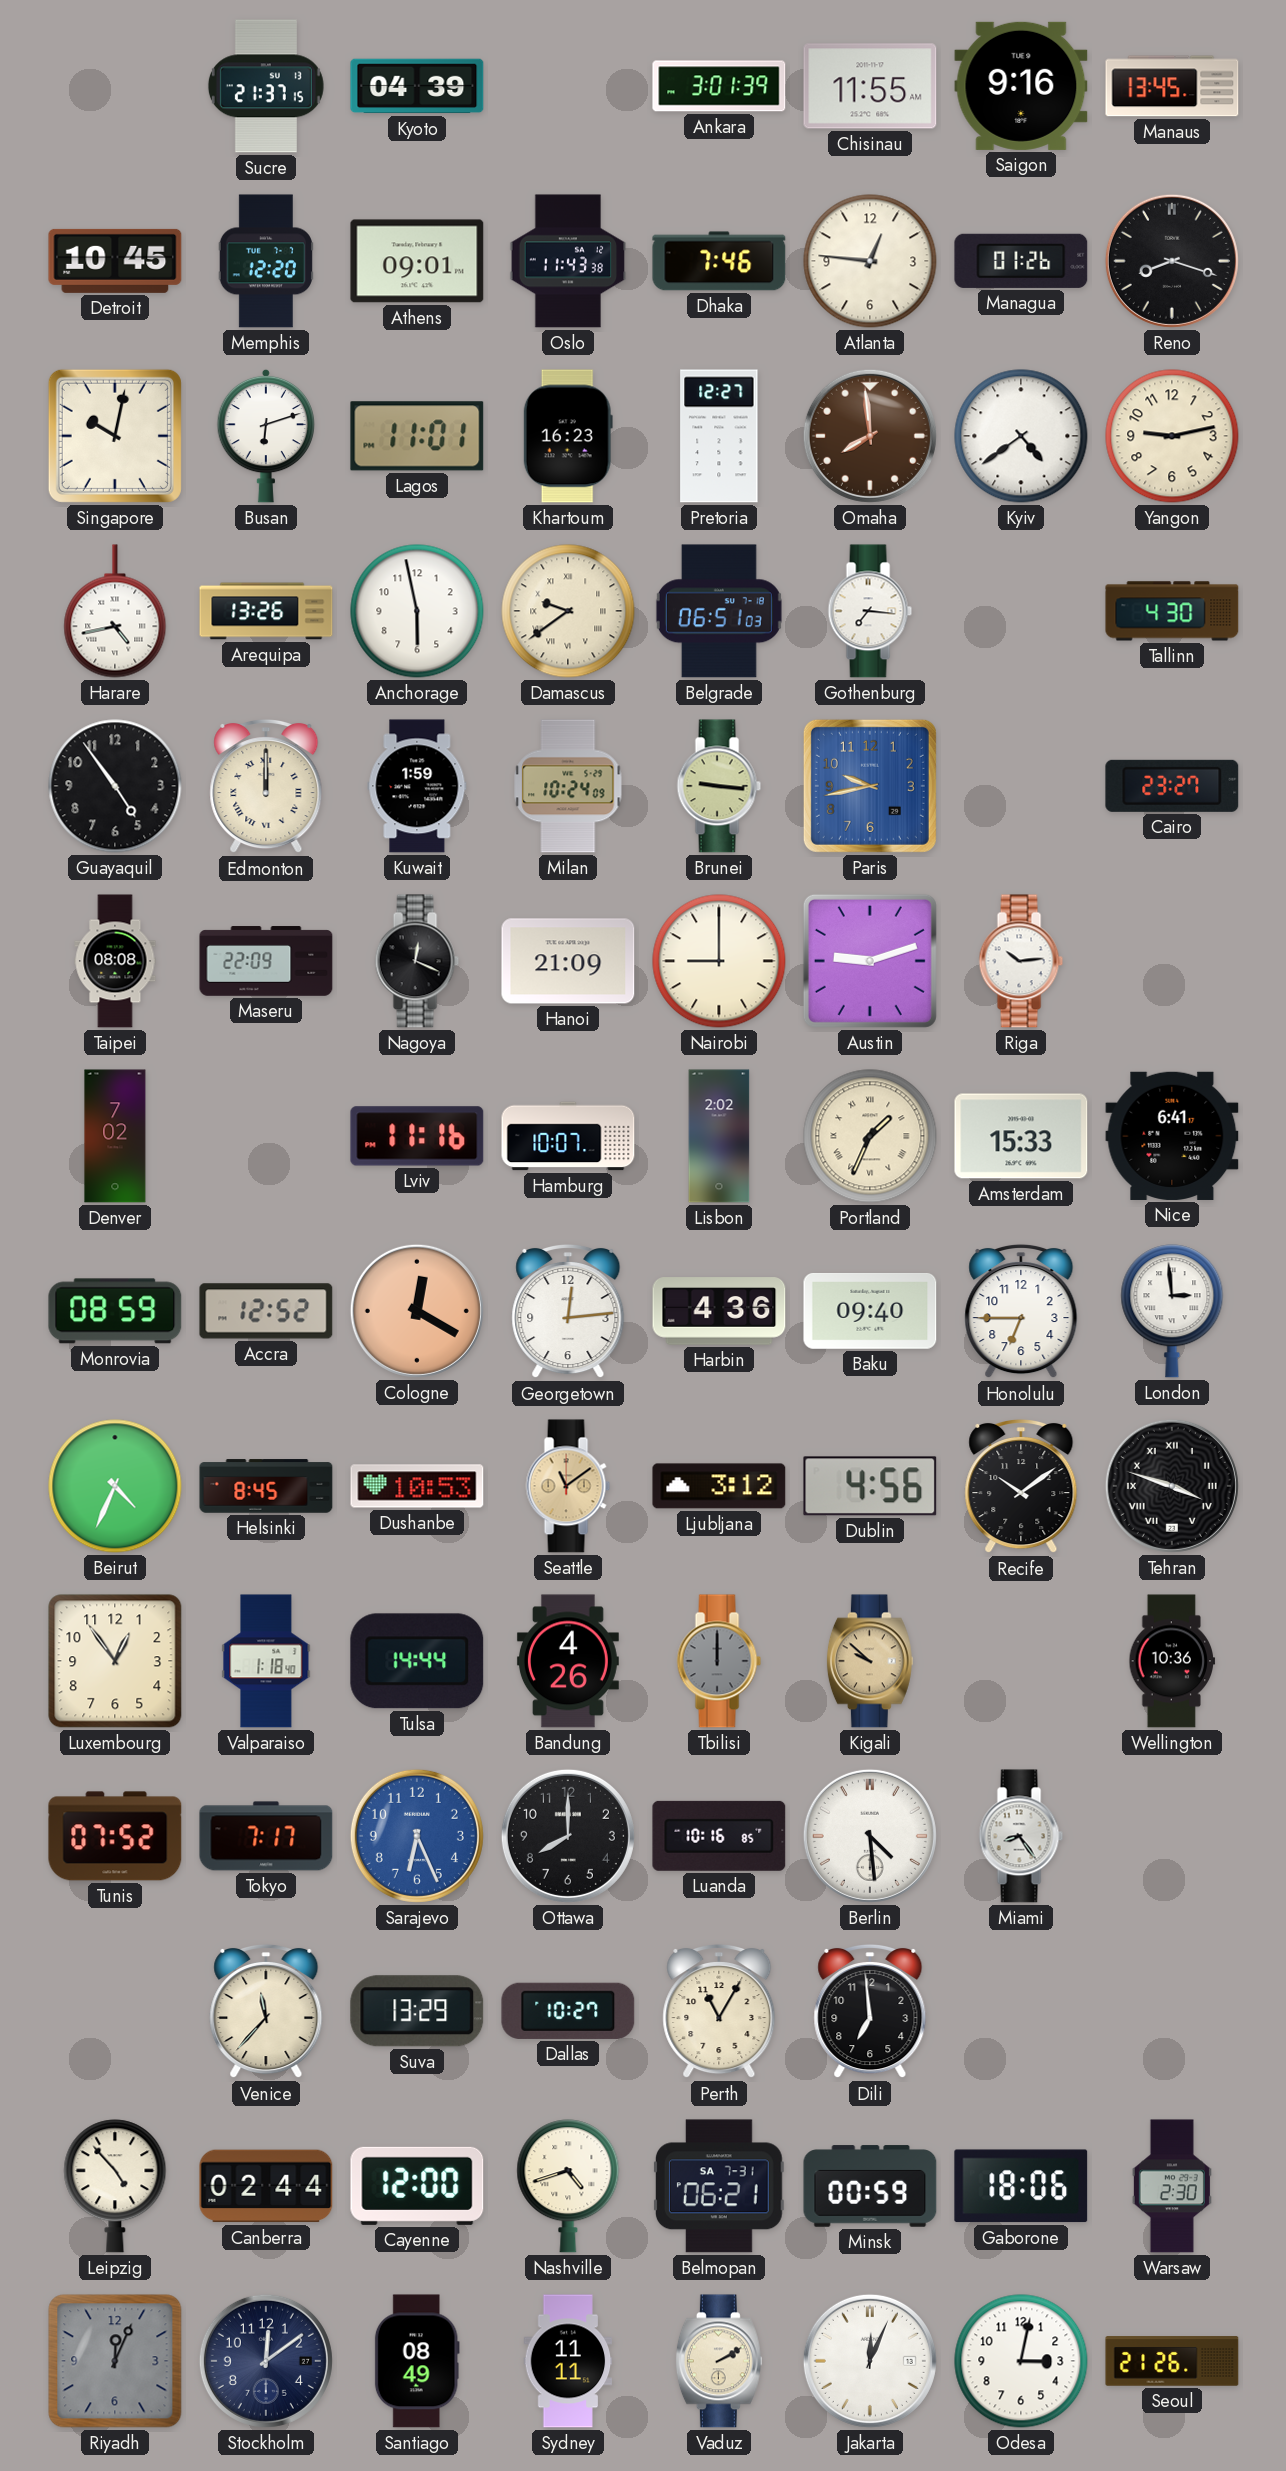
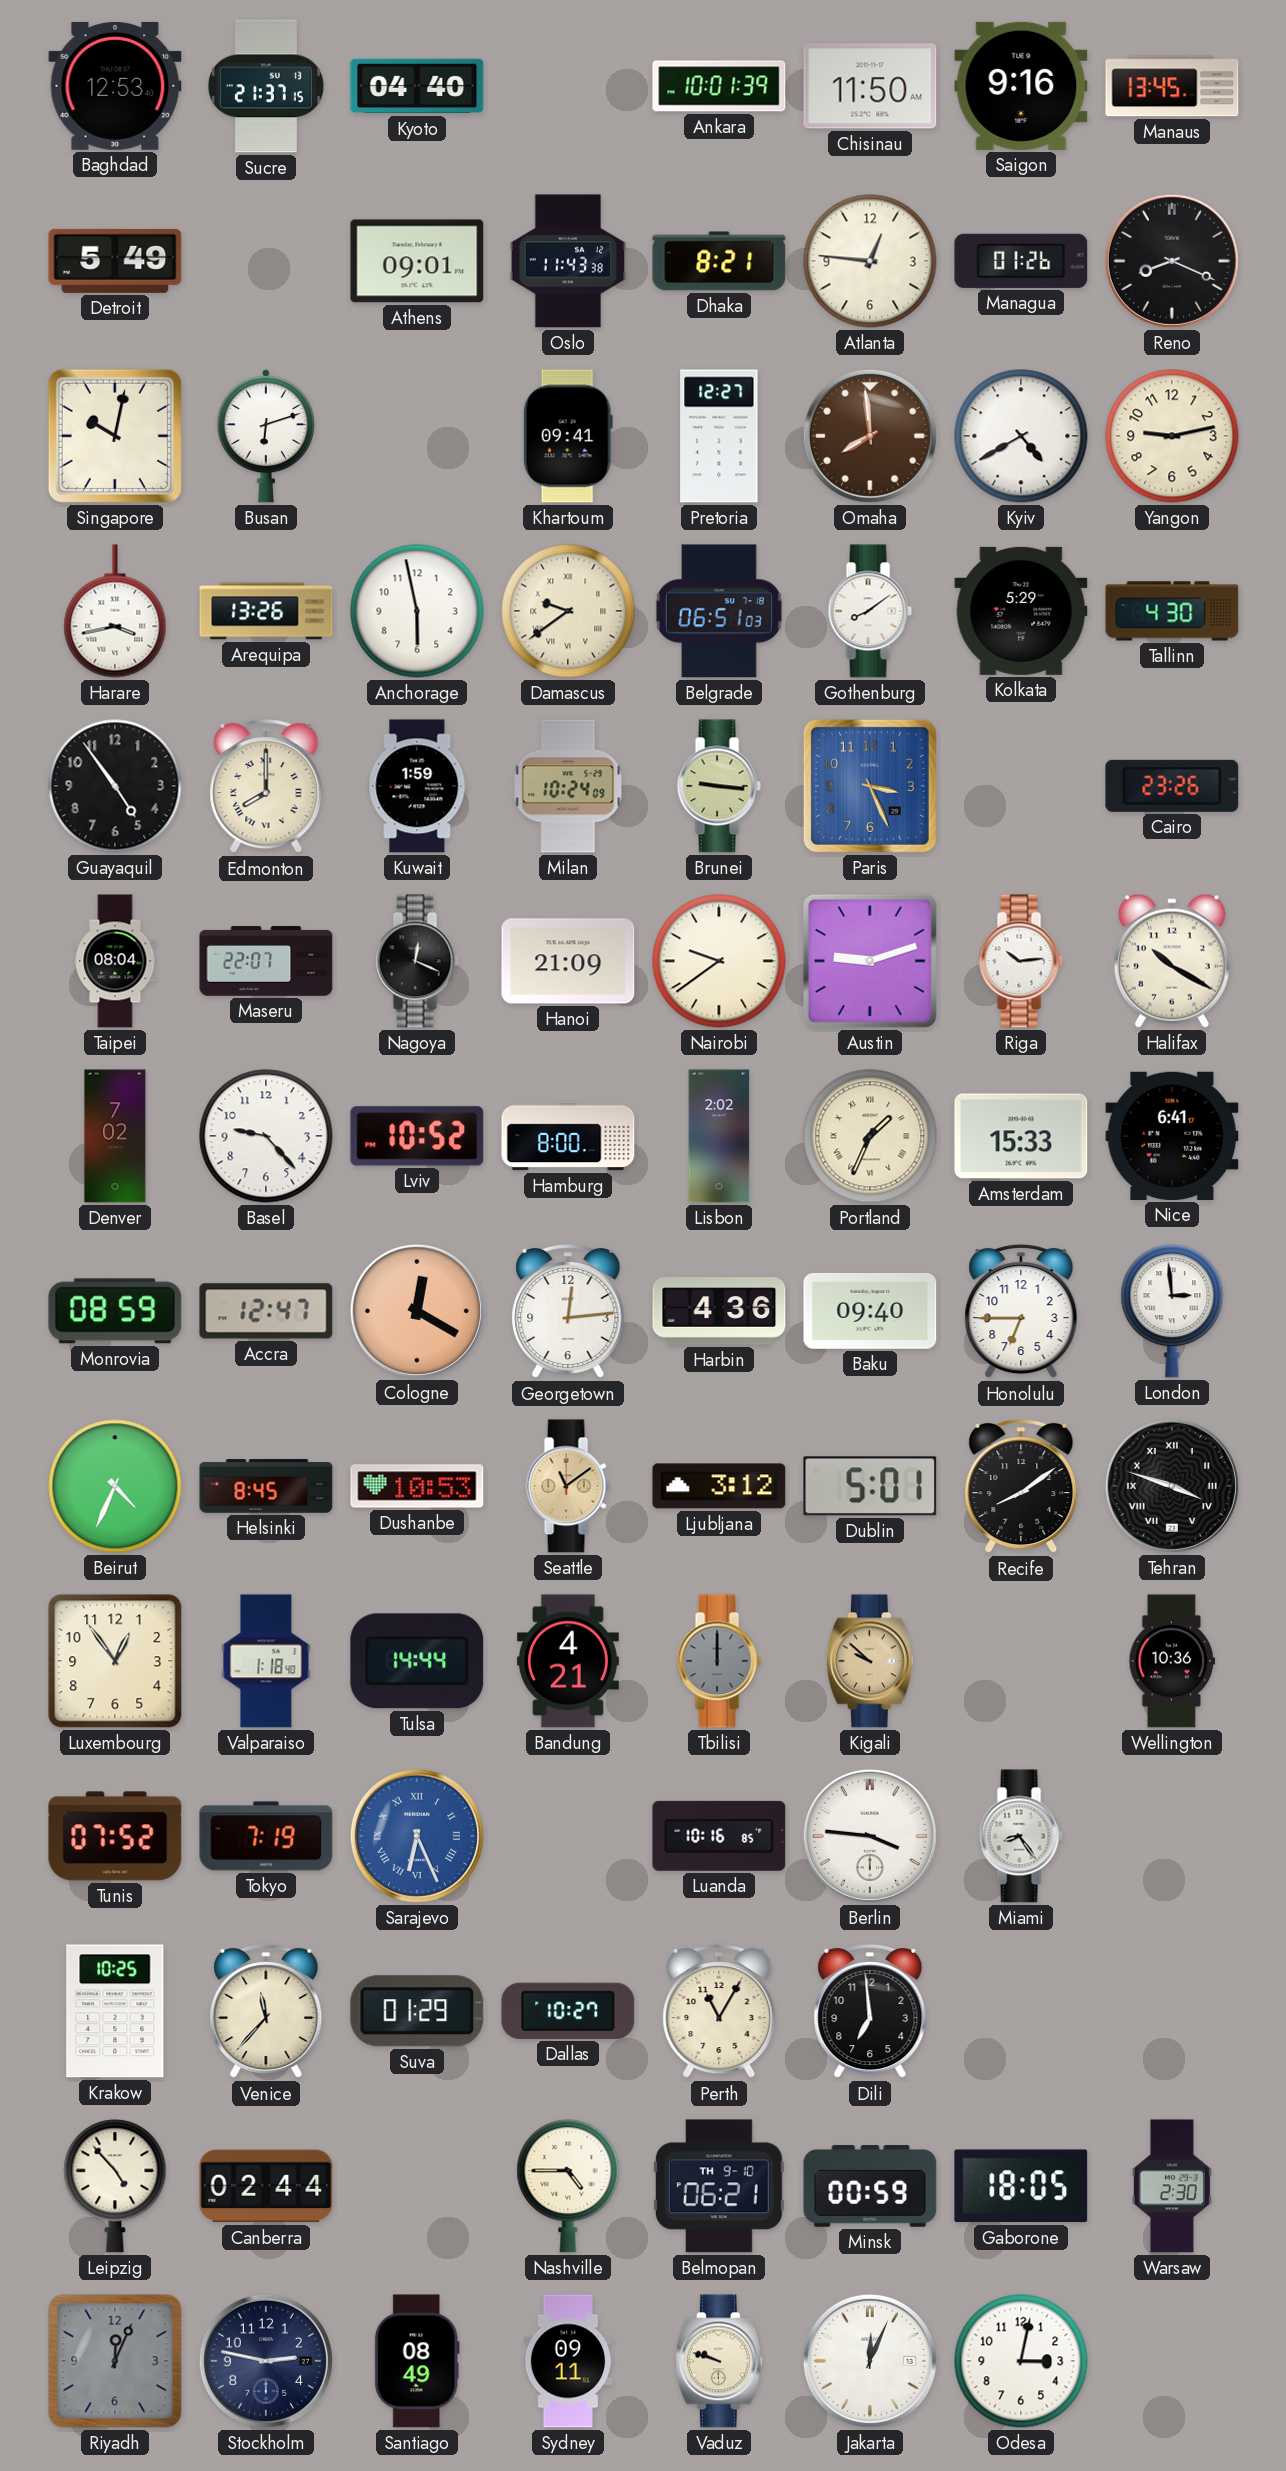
Baghdad: none -> 12:53
Kyoto: 04:39 -> 04:40
Ankara: 3:01 -> 10:01
Chisinau: 11:55 -> 11:50
Detroit: 10:45 -> 5:49
Memphis: 12:20 -> none
Dhaka: 7:46 -> 8:21
Reno: 8:18 -> 8:19
Lagos: 11:01 -> none
Khartoum: 16:23 -> 09:41
Kyiv: 4:39 -> 4:40
Harare: 4:43 -> 3:43
Gothenburg: 7:16 -> 8:09
Kolkata: none -> 5:29
Edmonton: 12:00 -> 8:00
Paris: 9:43 -> 3:26
Cairo: 23:27 -> 23:26
Taipei: 08:08 -> 08:04
Maseru: 22:09 -> 22:07
Nairobi: 9:00 -> 9:39
Halifax: none -> 10:20
Basel: none -> 9:23
Lviv: 11:16 -> 10:52
Hamburg: 10:07 -> 8:00
Accra: 12:52 -> 12:47
Dublin: 4:56 -> 5:01
Recife: 10:09 -> 8:09
Bandung: 4:26 -> 4:21
Tokyo: 7:17 -> 7:19
Sarajevo numerals: Arabic -> Roman
Ottawa: 8:00 -> none
Berlin: 4:29 -> 3:46
Krakow: none -> 10:25
Suva: 13:29 -> 01:29
Cayenne: 12:00 -> none
Nashville: 4:42 -> 4:45
Belmopan date: SA 7-31 -> TH 9-10
Gaborone: 18:06 -> 18:05
Stockholm: 12:09 -> 2:47
Sydney: 11:11 -> 09:11
Vaduz: 2:10 -> 9:48
Seoul: 21:26 -> none
